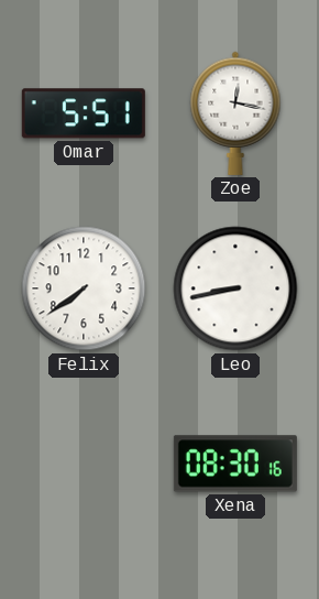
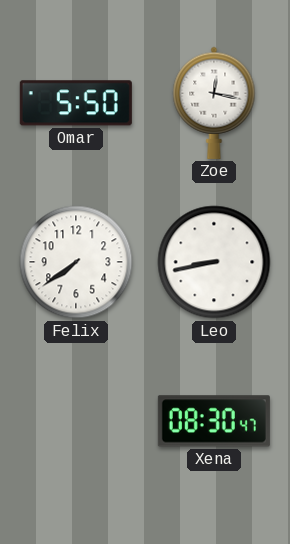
Omar: 5:51 -> 5:50
Xena: 08:30:16 -> 08:30:47
